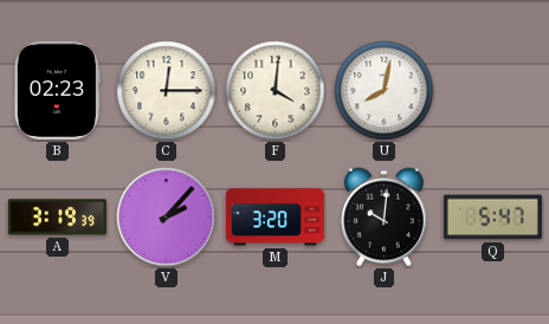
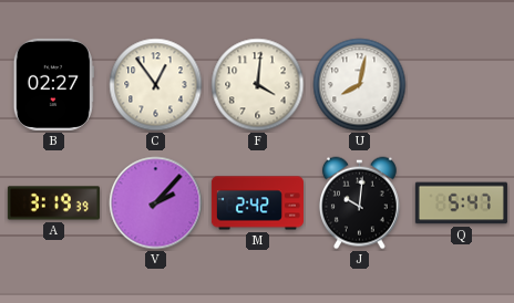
B: 02:23 -> 02:27
C: 12:15 -> 12:54
M: 3:20 -> 2:42
